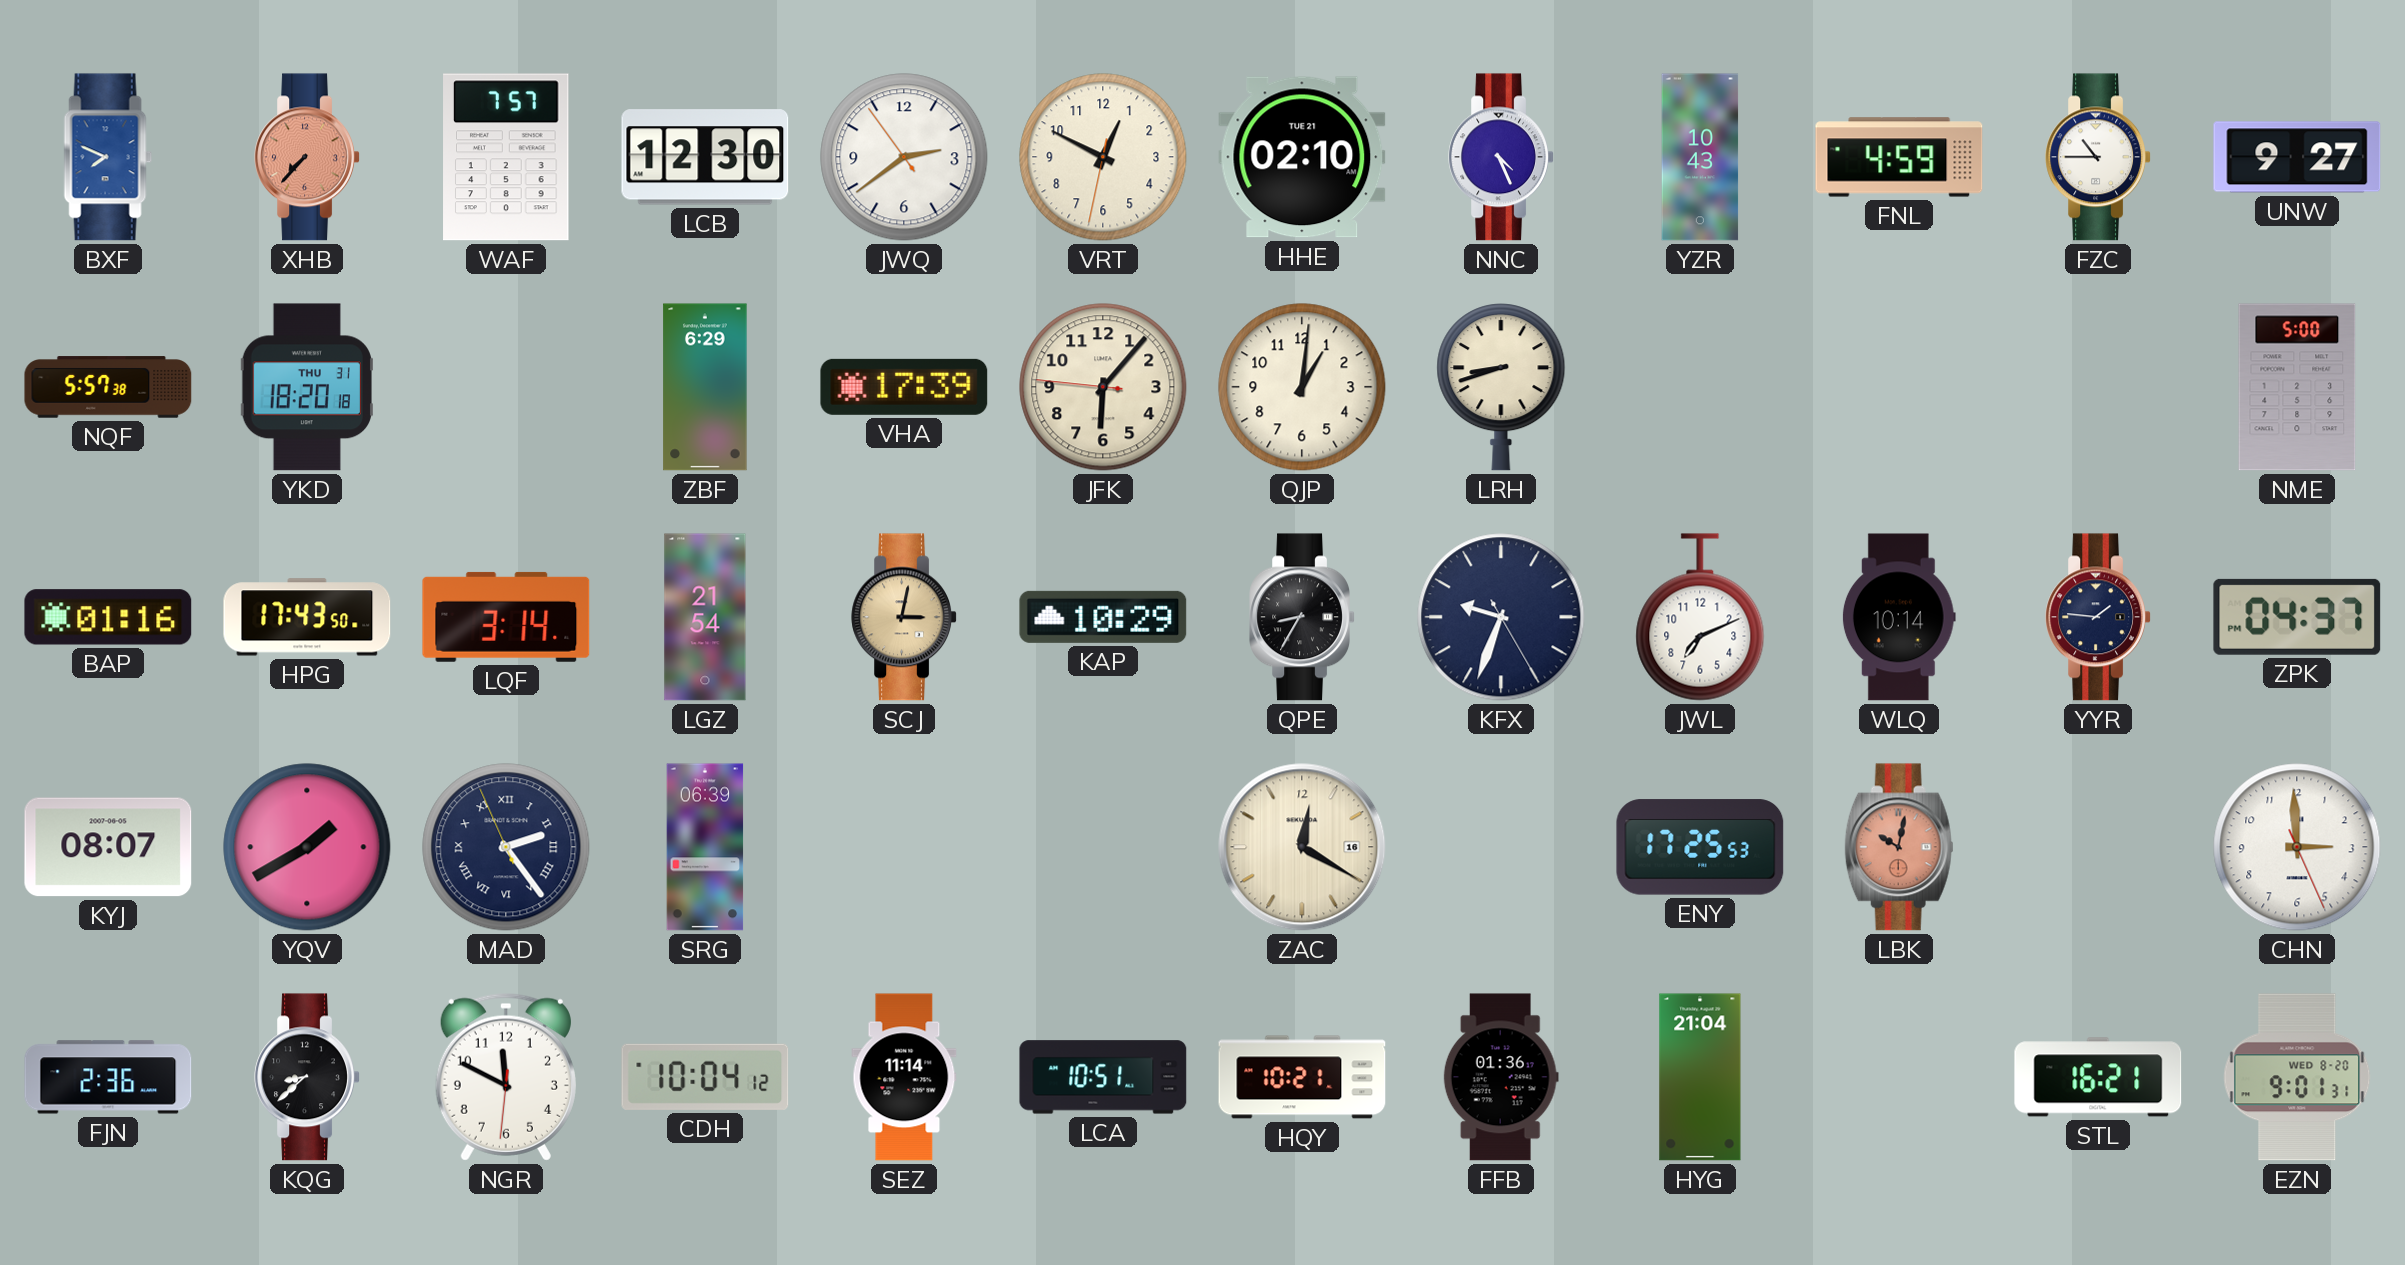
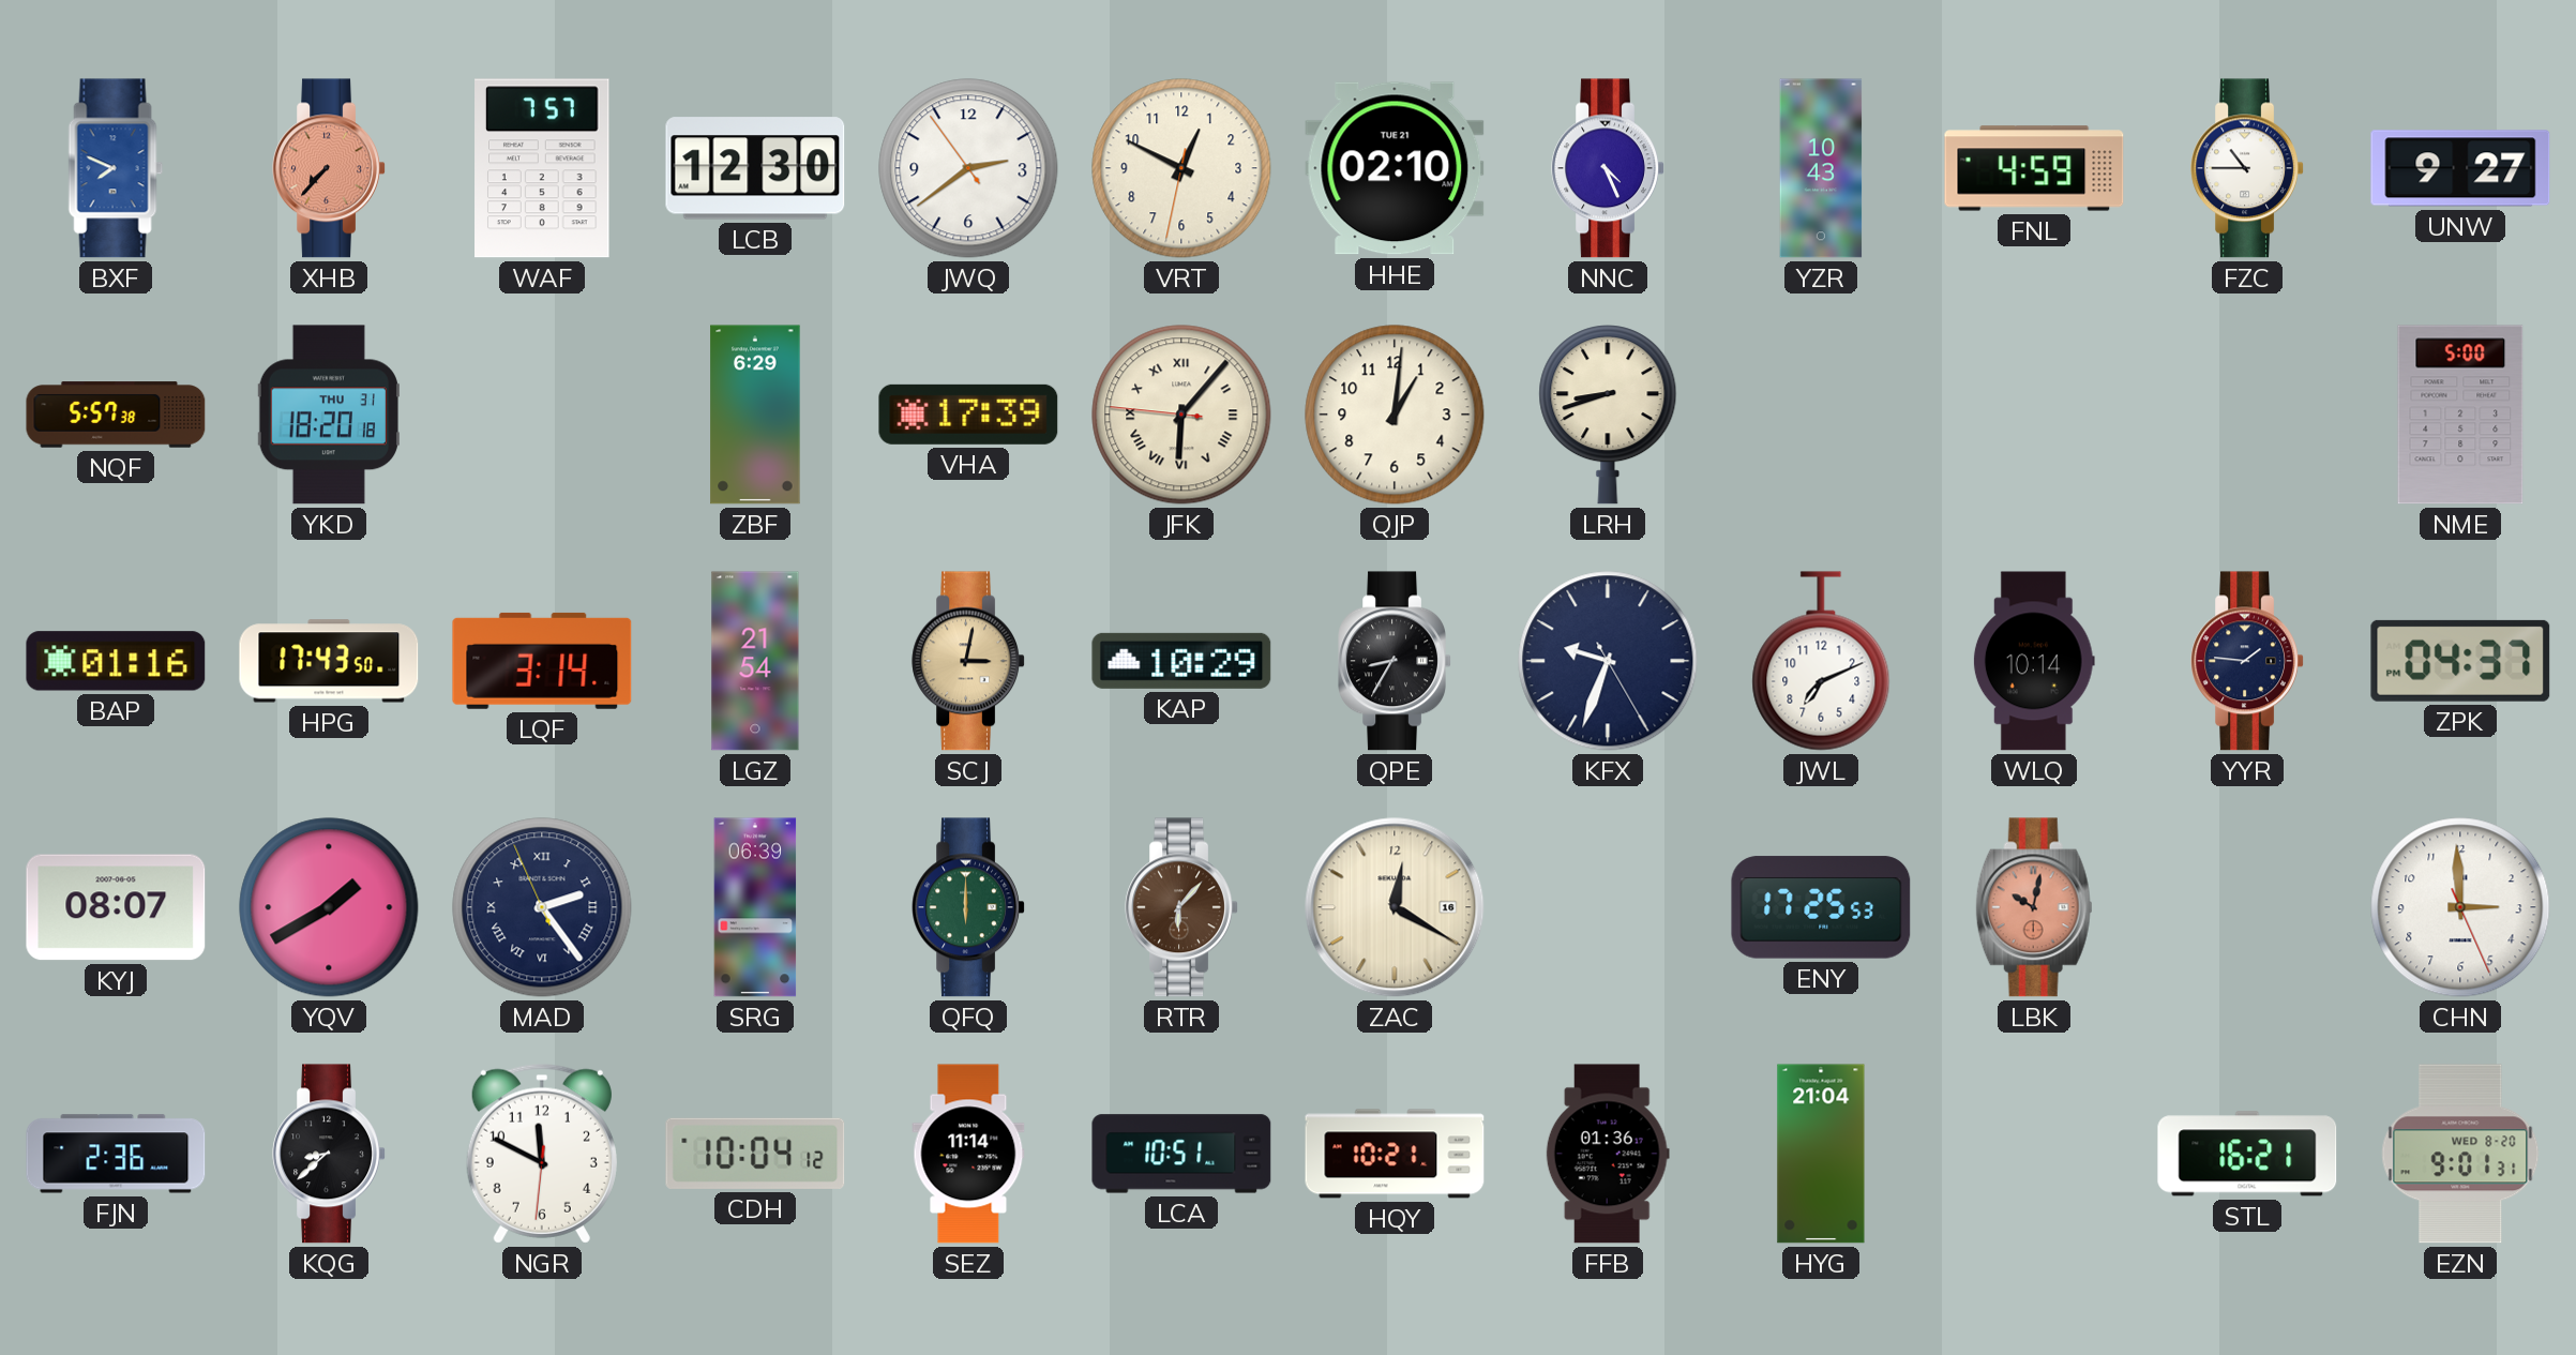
JFK numerals: Arabic -> Roman
QFQ: none -> 6:00
RTR: none -> 6:07
